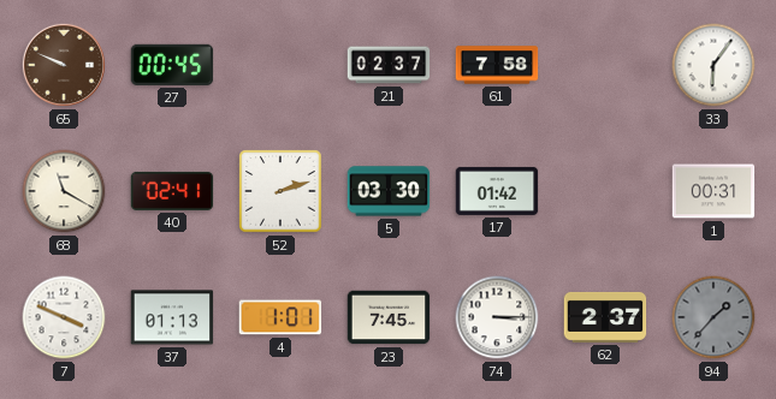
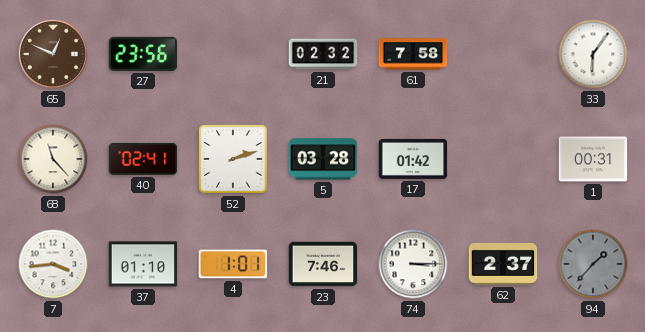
65: 9:49 -> 12:49
27: 00:45 -> 23:56
21: 02:37 -> 02:32
68: 11:20 -> 11:23
5: 03:30 -> 03:28
7: 3:49 -> 3:44
37: 01:13 -> 01:10
23: 7:45 -> 7:46
